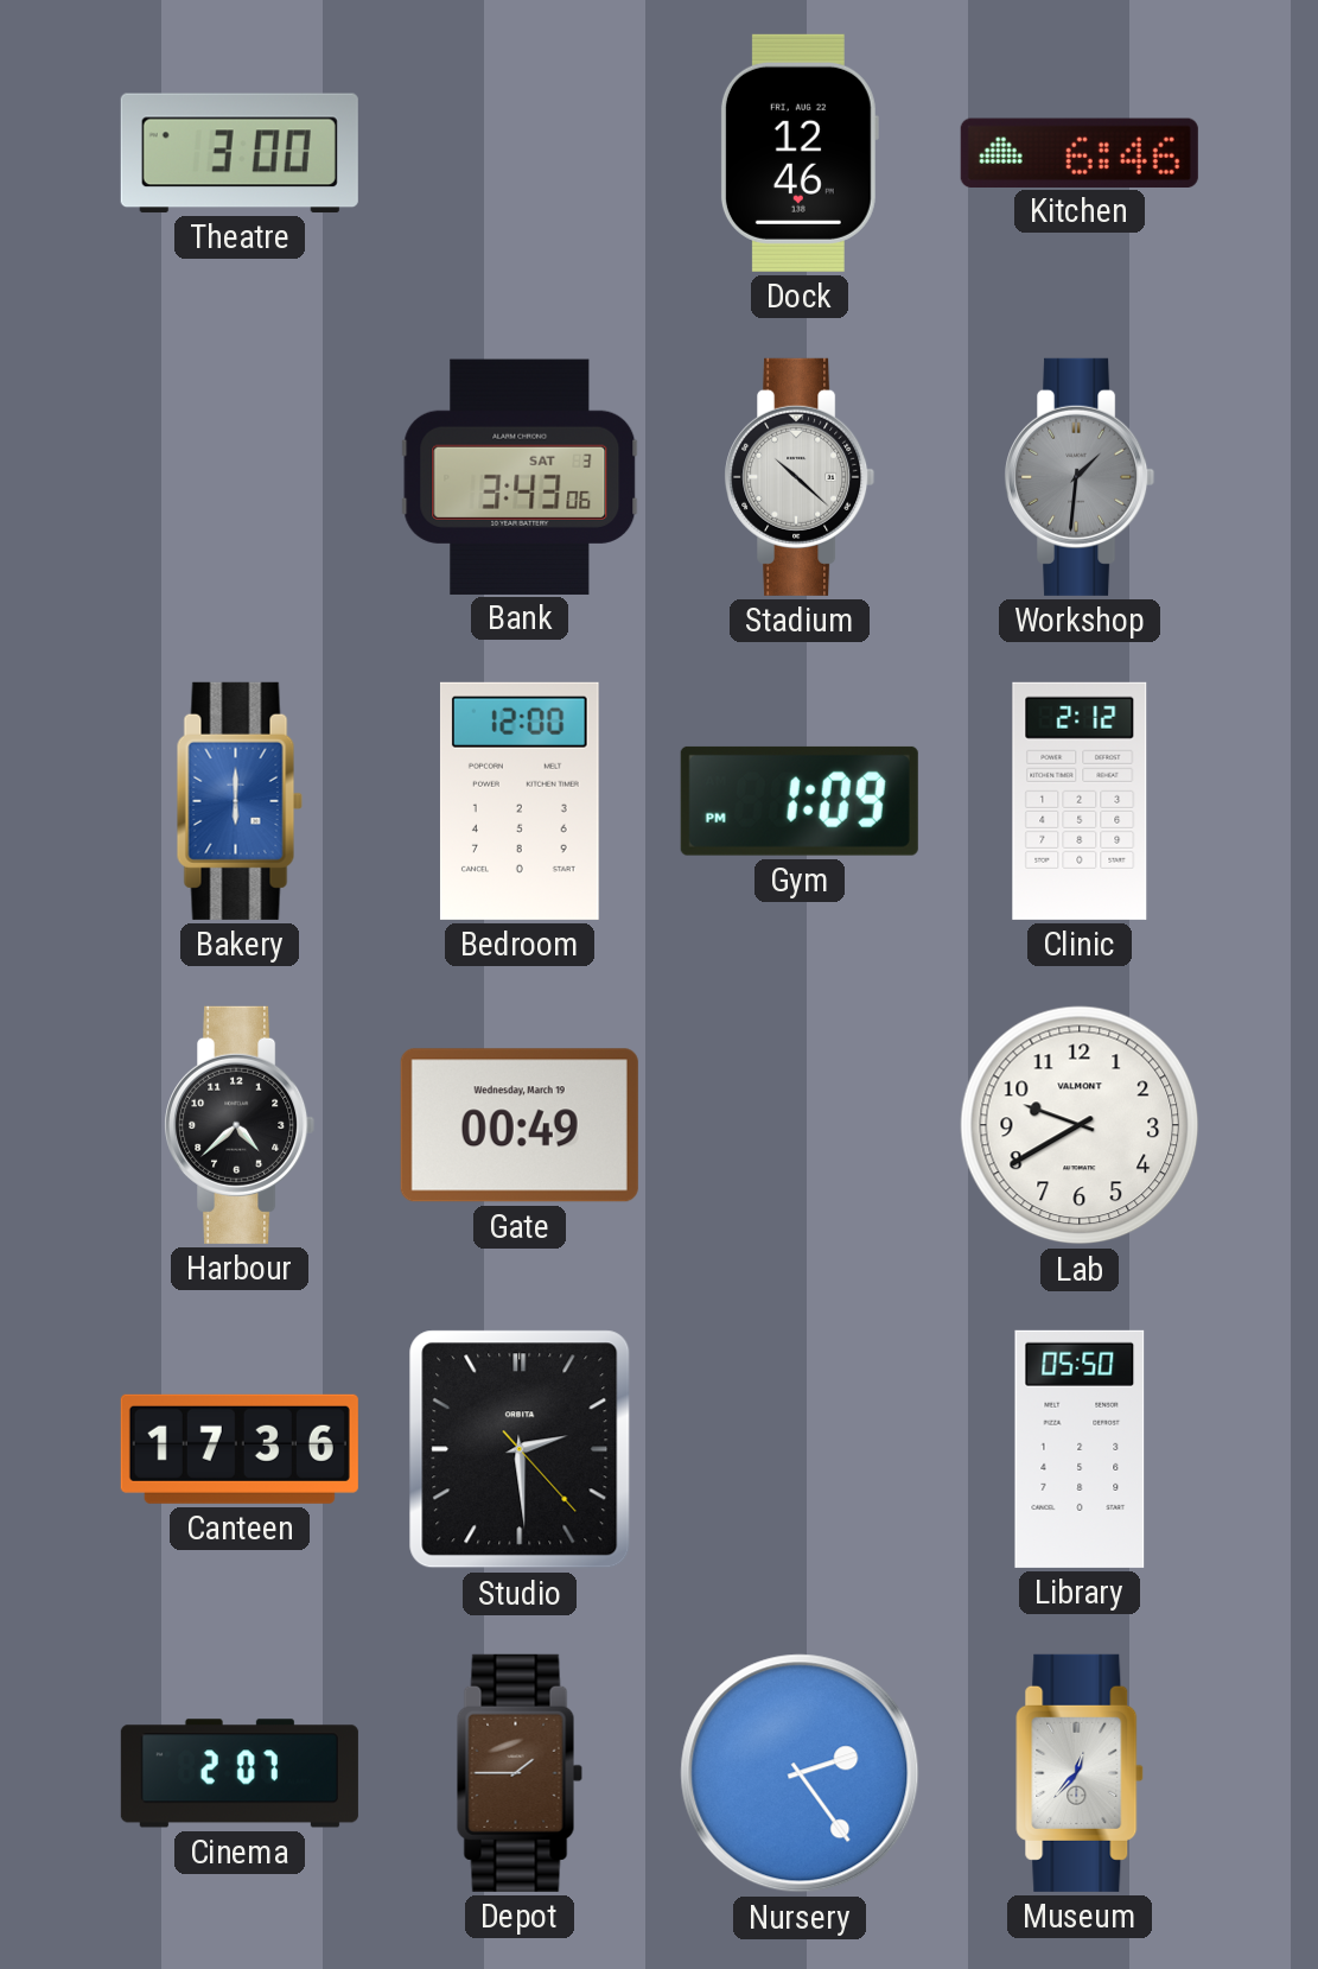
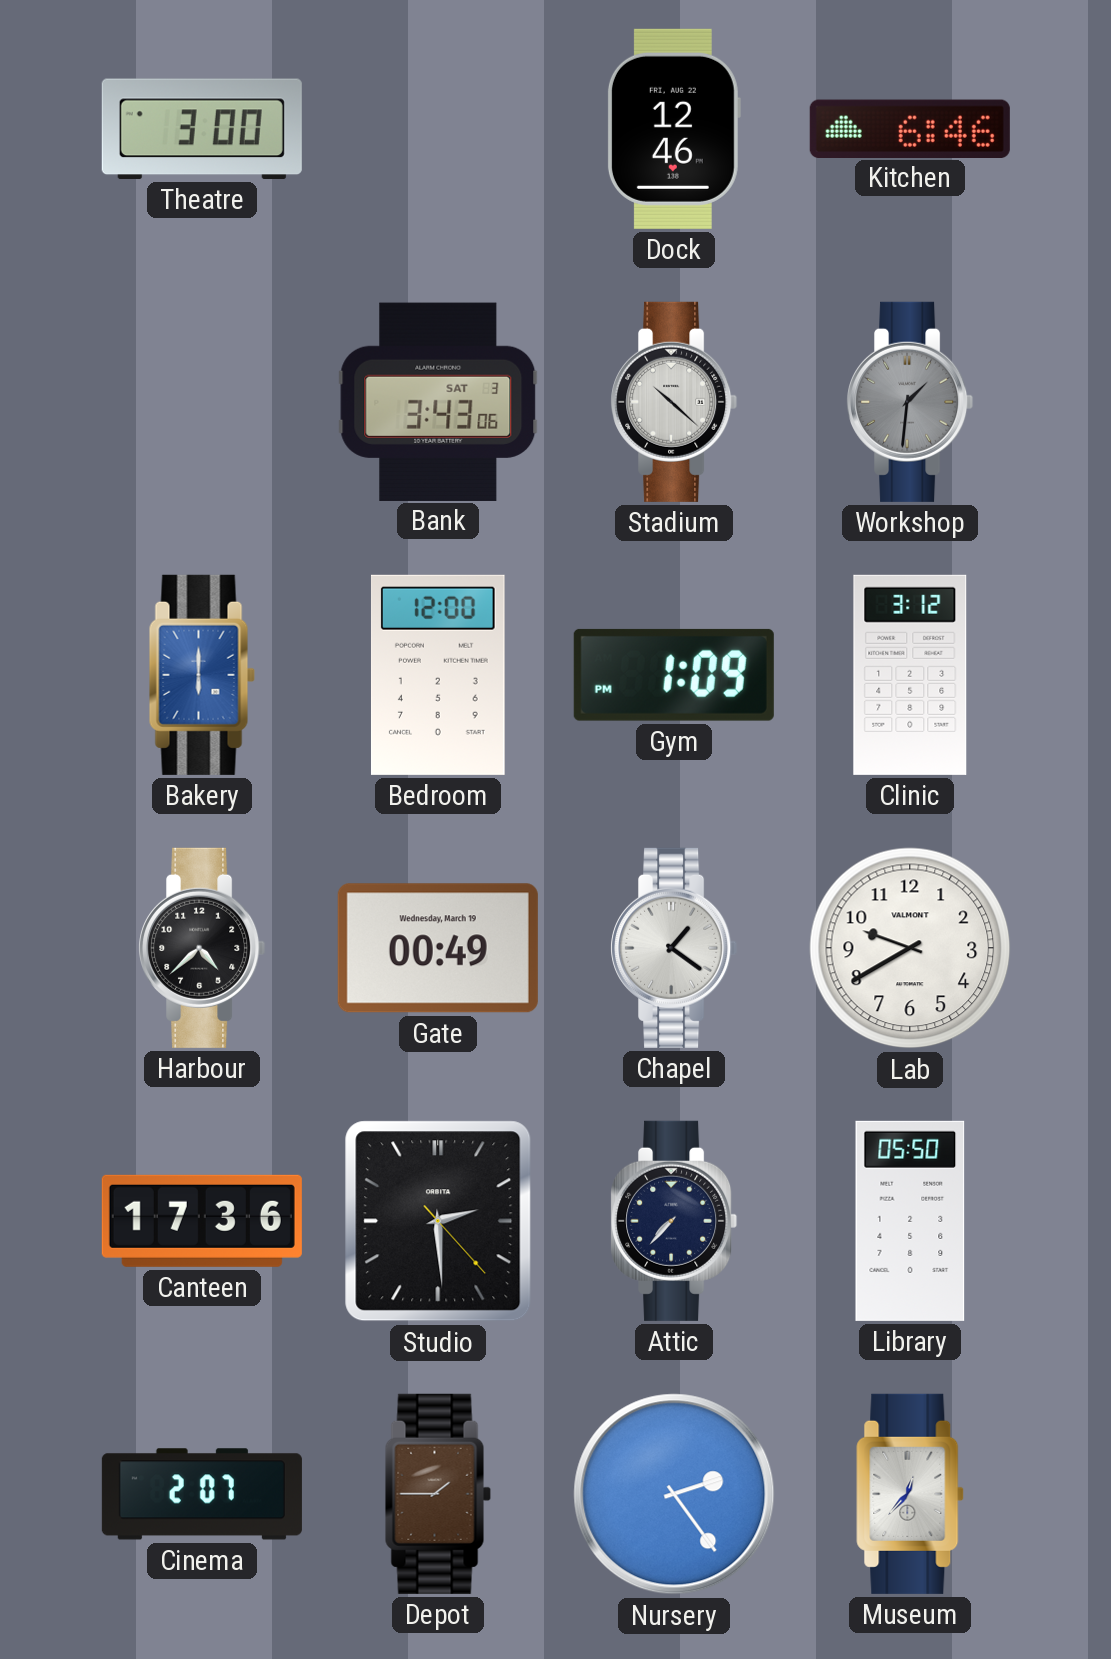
Clinic: 2:12 -> 3:12
Chapel: none -> 1:21
Attic: none -> 7:37
